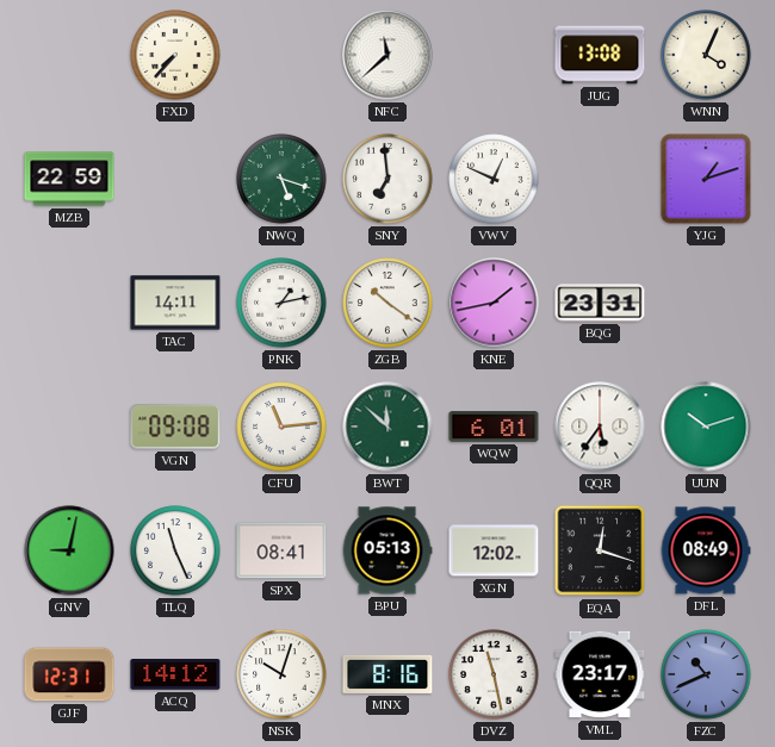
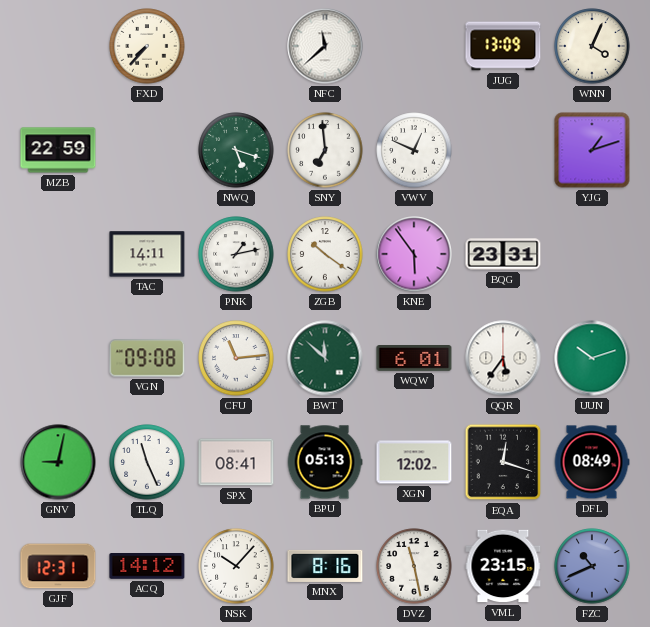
JUG: 13:08 -> 13:09
KNE: 1:43 -> 5:54
NSK: 10:03 -> 10:07
VML: 23:17 -> 23:15
